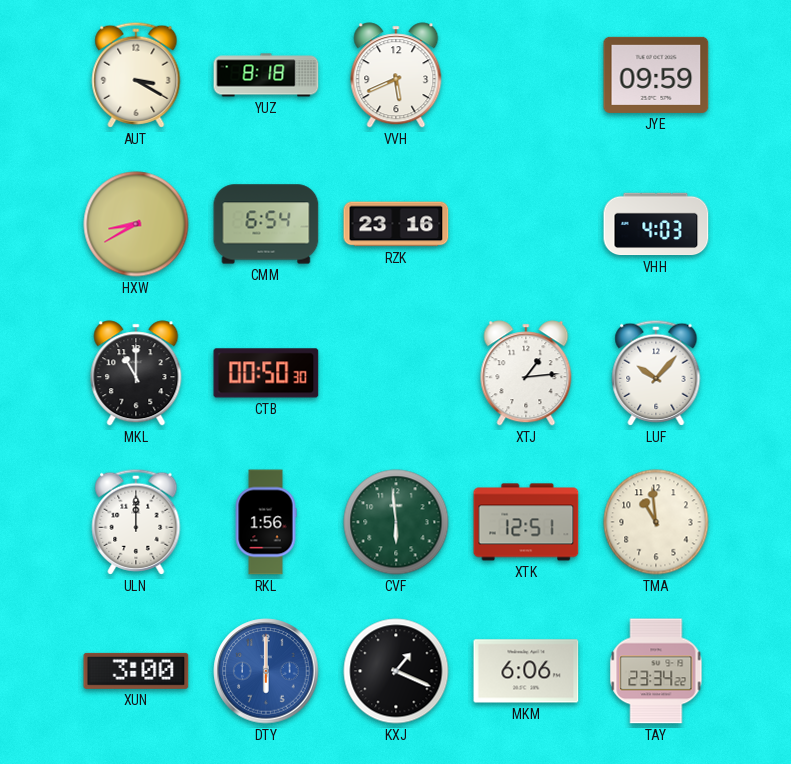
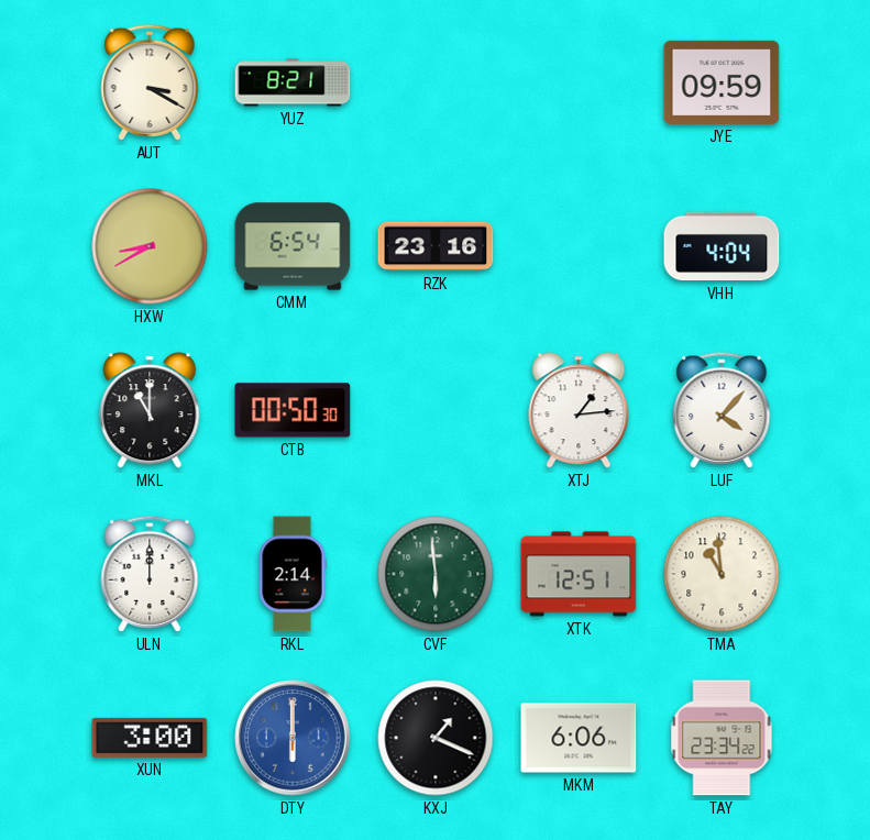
YUZ: 8:18 -> 8:21
VVH: 5:41 -> none
VHH: 4:03 -> 4:04
LUF: 10:07 -> 4:07
RKL: 1:56 -> 2:14
